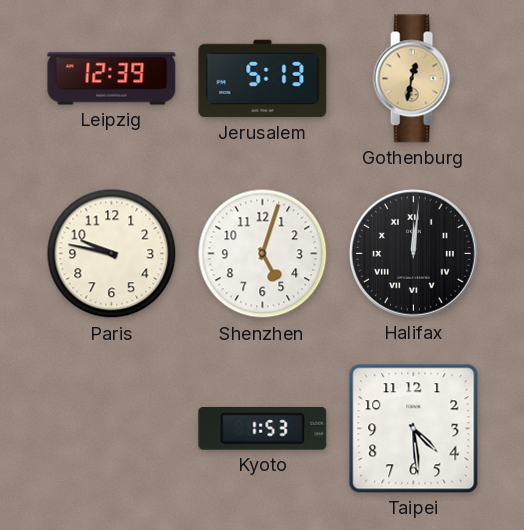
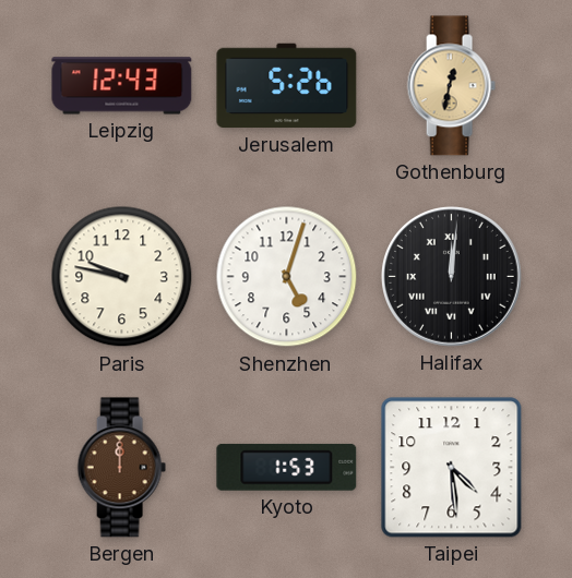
Leipzig: 12:39 -> 12:43
Jerusalem: 5:13 -> 5:26
Bergen: none -> 12:00
